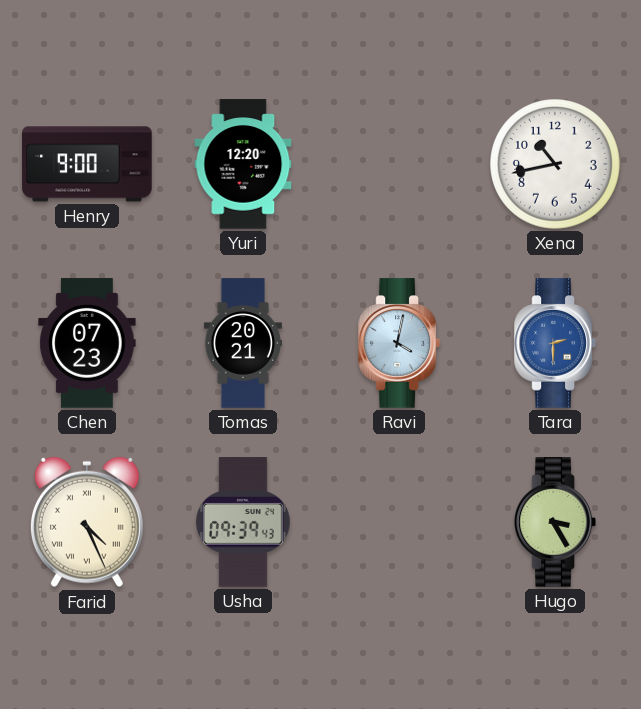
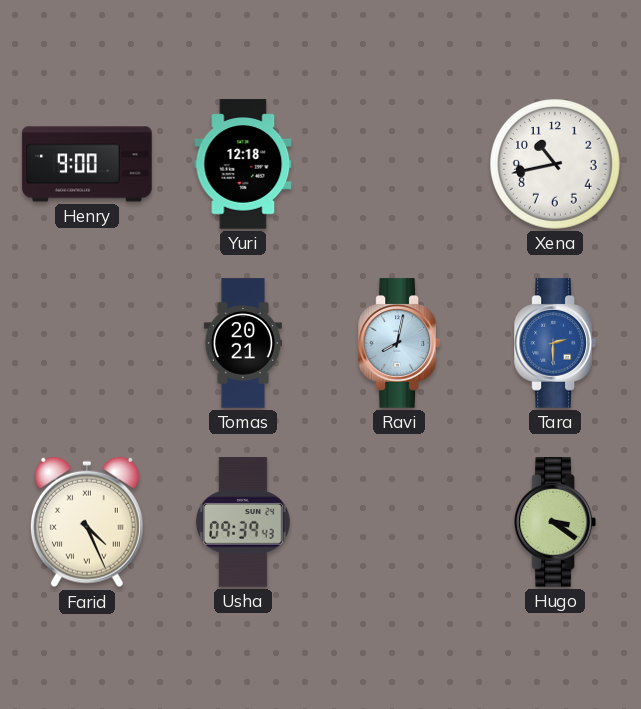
Yuri: 12:20 -> 12:18
Chen: 07:23 -> none
Ravi: 4:02 -> 8:02
Hugo: 3:25 -> 3:21
